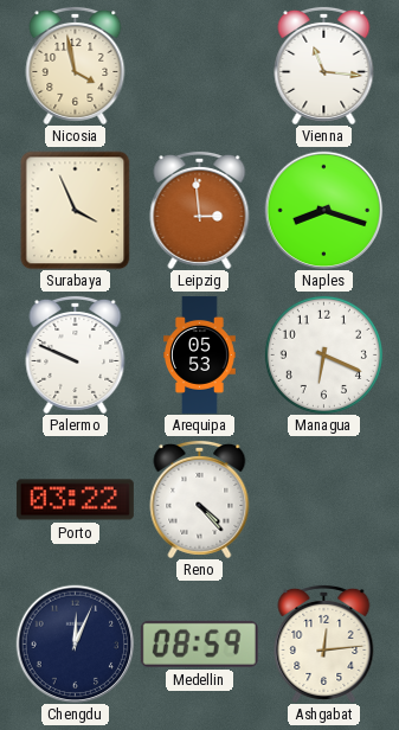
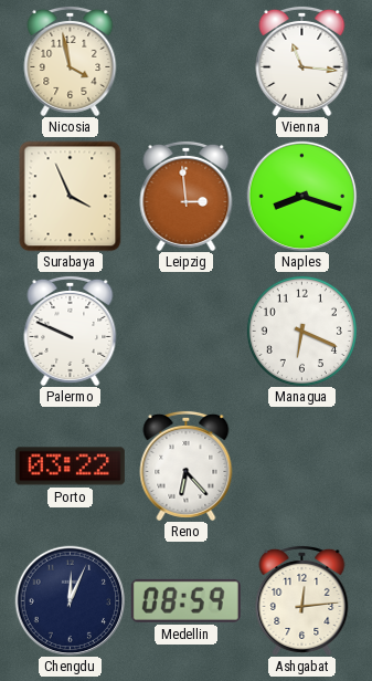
Arequipa: 05:53 -> none
Reno: 4:23 -> 6:23
